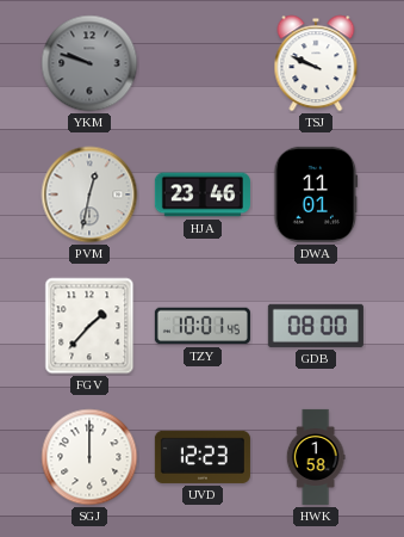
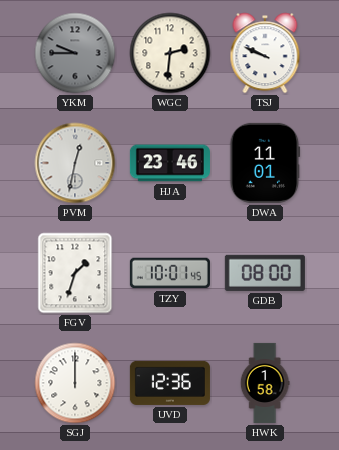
YKM: 9:48 -> 9:45
WGC: none -> 2:31
FGV: 1:37 -> 1:33
UVD: 12:23 -> 12:36
